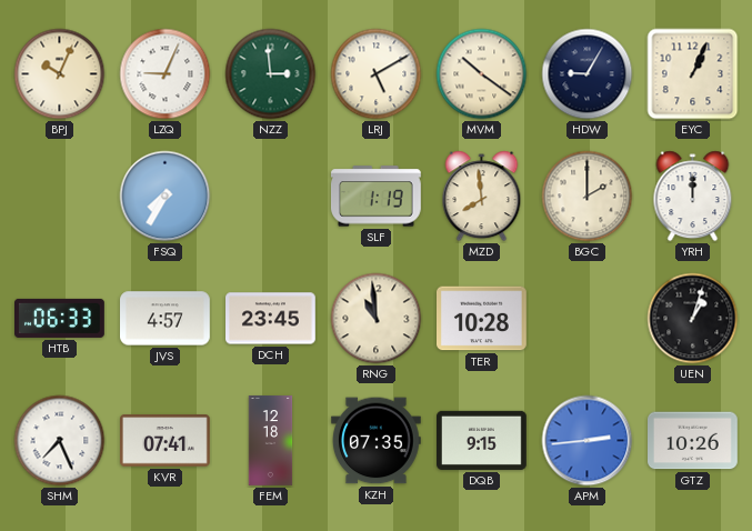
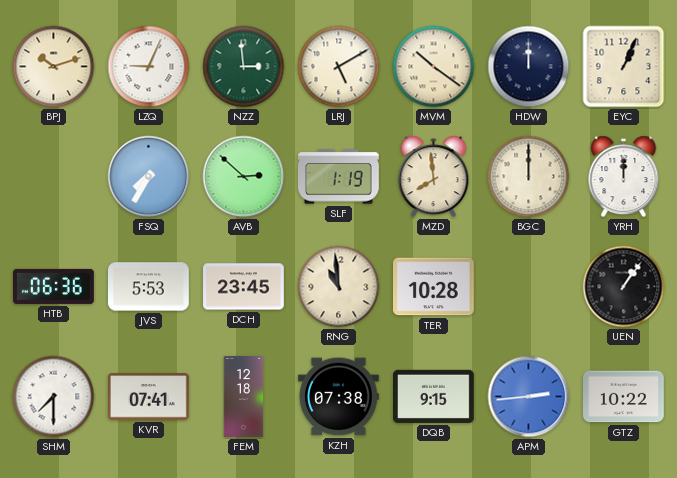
BPJ: 10:04 -> 10:12
HDW: 9:05 -> 12:00
AVB: none -> 2:52
BGC: 2:00 -> 12:00
HTB: 06:33 -> 06:36
JVS: 4:57 -> 5:53
UEN: 1:03 -> 1:06
SHM: 7:26 -> 7:30
KZH: 07:35 -> 07:38
GTZ: 10:26 -> 10:22
